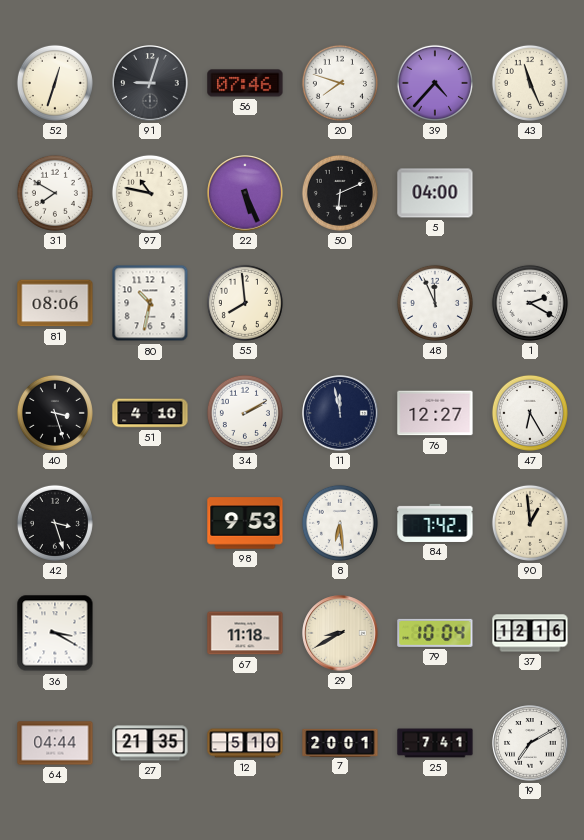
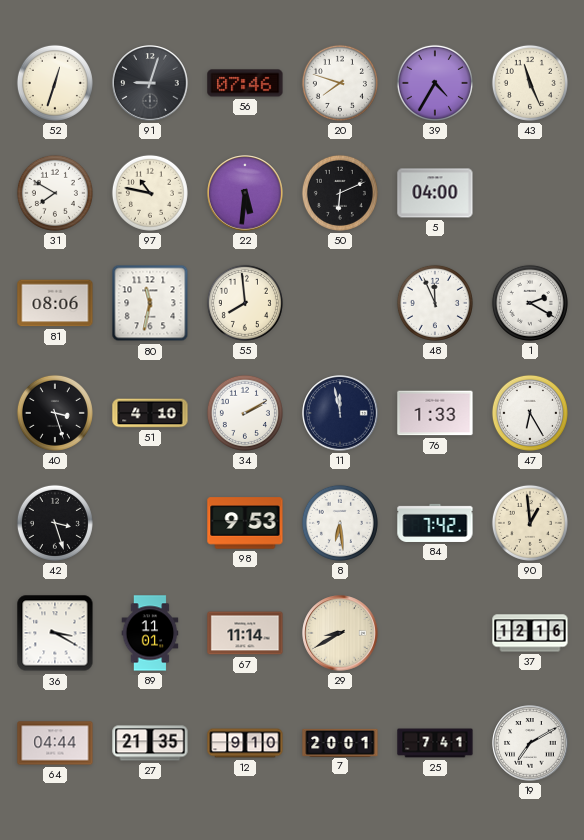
39: 4:37 -> 4:35
22: 5:26 -> 5:31
80: 10:32 -> 11:32
76: 12:27 -> 1:33
89: none -> 11:01
67: 11:18 -> 11:14
79: 10:04 -> none
12: 5:10 -> 9:10
